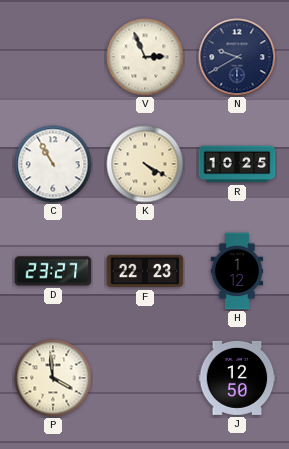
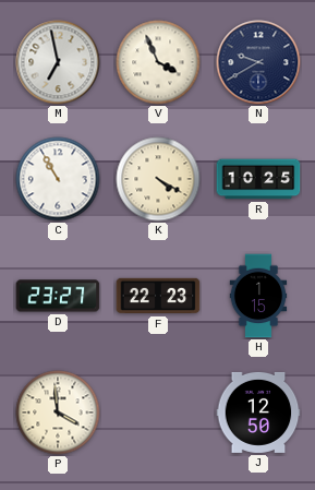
M: none -> 6:58
V: 2:56 -> 3:56
H: 1:12 -> 1:15
